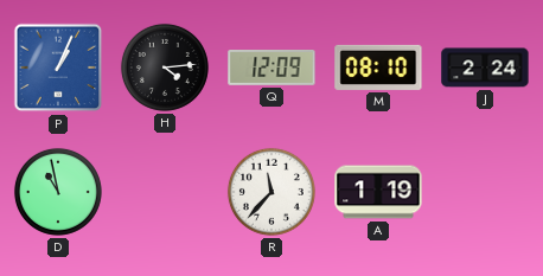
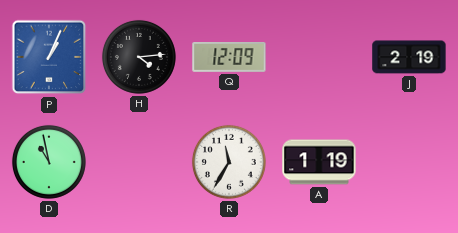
M: 08:10 -> none
J: 2:24 -> 2:19
R: 11:37 -> 11:35
